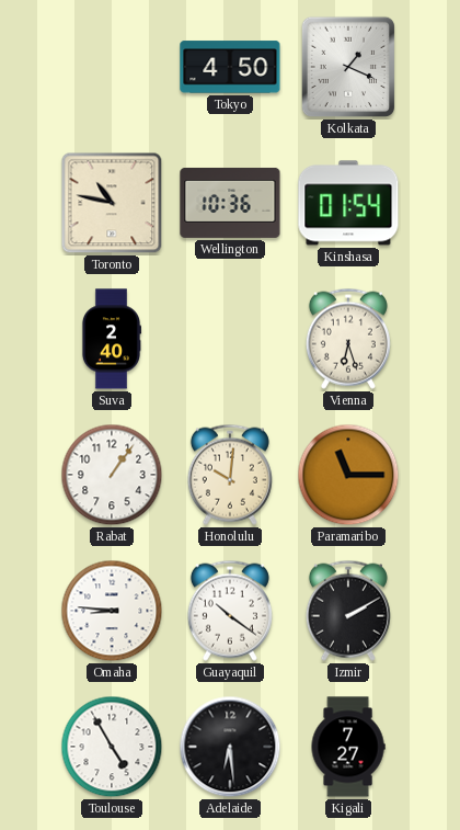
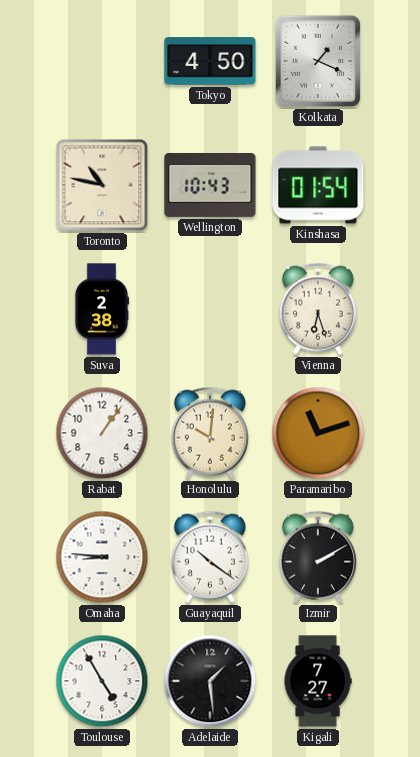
Wellington: 10:36 -> 10:43
Suva: 2:40 -> 2:38
Paramaribo: 11:15 -> 11:12
Adelaide: 6:29 -> 1:29
